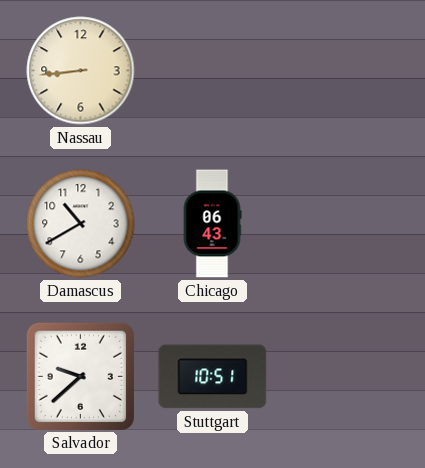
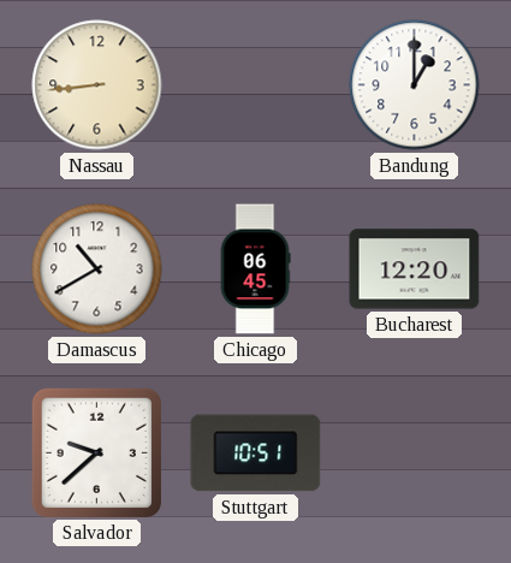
Bandung: none -> 1:00
Chicago: 06:43 -> 06:45
Bucharest: none -> 12:20
